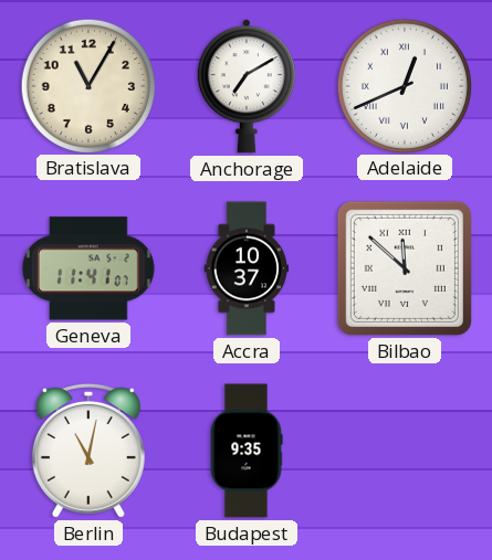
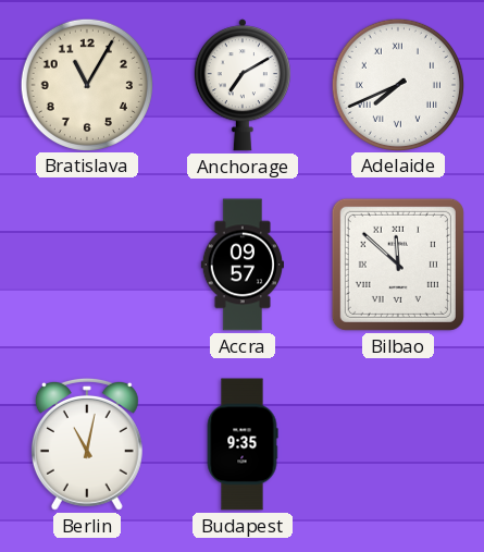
Adelaide: 12:41 -> 7:41
Geneva: 11:41 -> none
Accra: 10:37 -> 09:57
